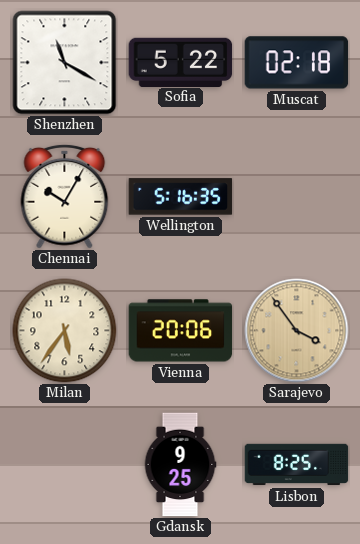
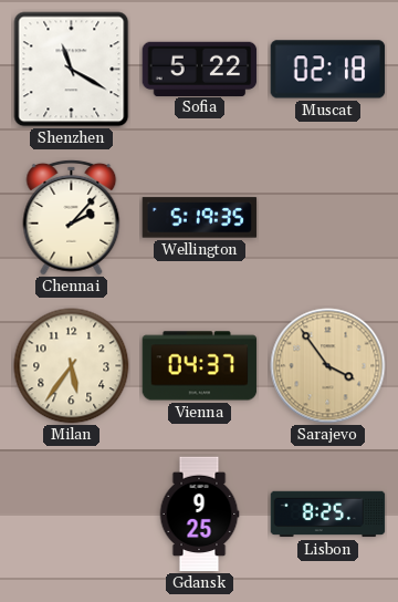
Chennai: 10:05 -> 2:07
Wellington: 5:16 -> 5:19
Vienna: 20:06 -> 04:37
